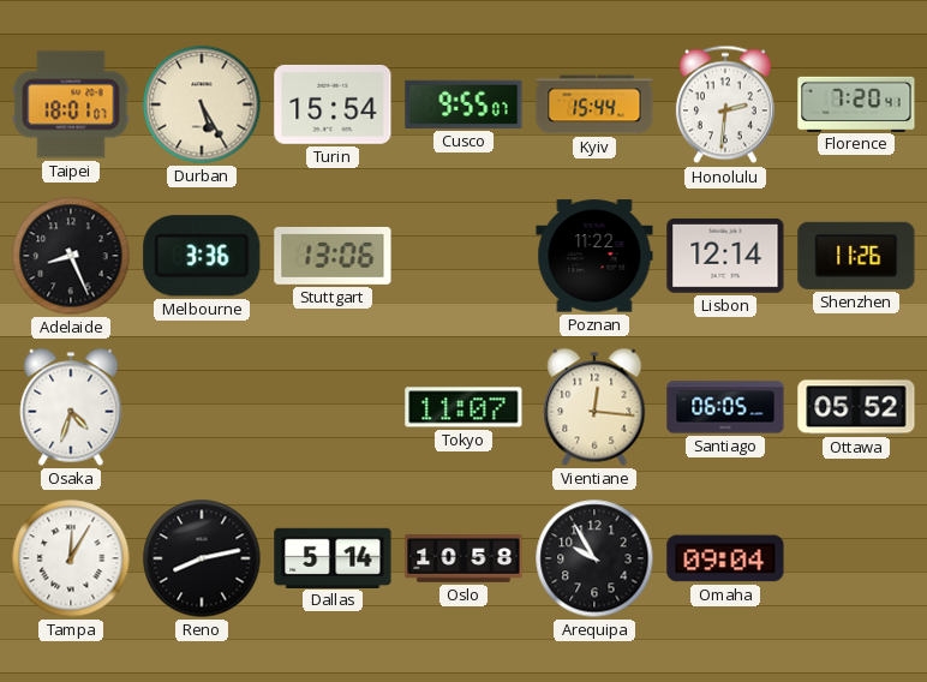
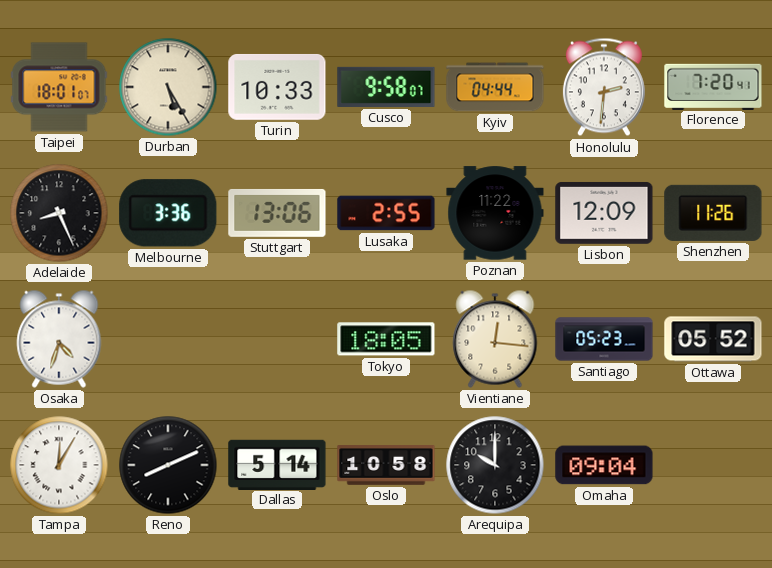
Turin: 15:54 -> 10:33
Cusco: 9:55 -> 9:58
Kyiv: 15:44 -> 04:44
Lusaka: none -> 2:55
Lisbon: 12:14 -> 12:09
Tokyo: 11:07 -> 18:05
Santiago: 06:05 -> 05:23
Reno: 8:13 -> 8:11
Arequipa: 9:55 -> 10:00
